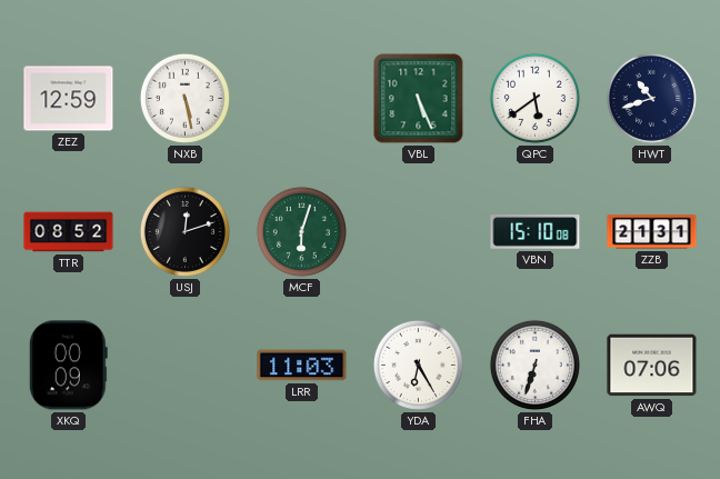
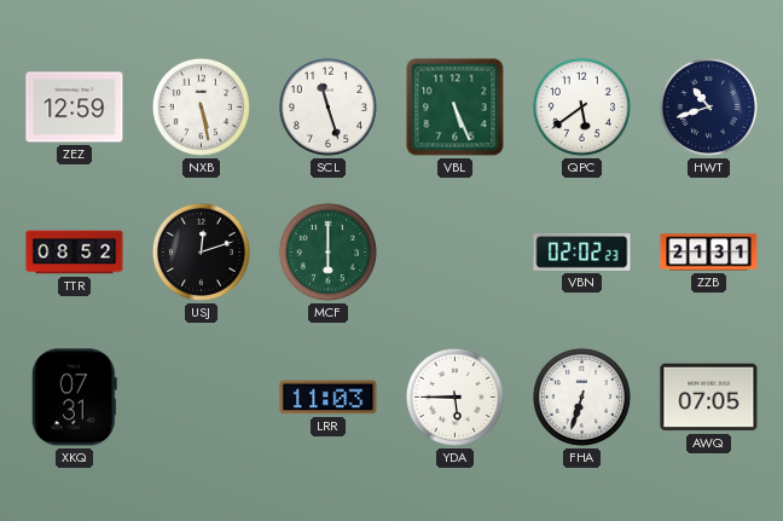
SCL: none -> 11:27
MCF: 6:03 -> 6:00
VBN: 15:10 -> 02:02
XKQ: 00:09 -> 07:31
YDA: 6:25 -> 5:45
AWQ: 07:06 -> 07:05
